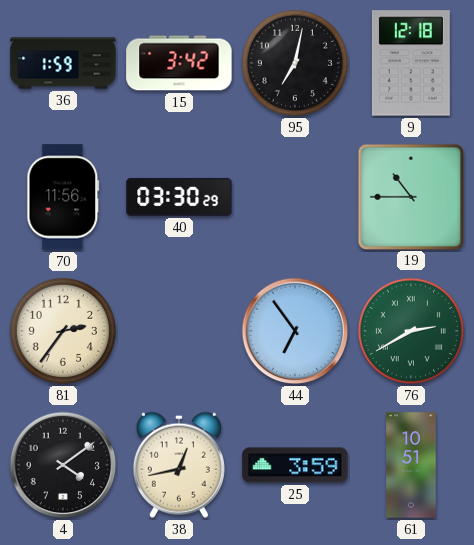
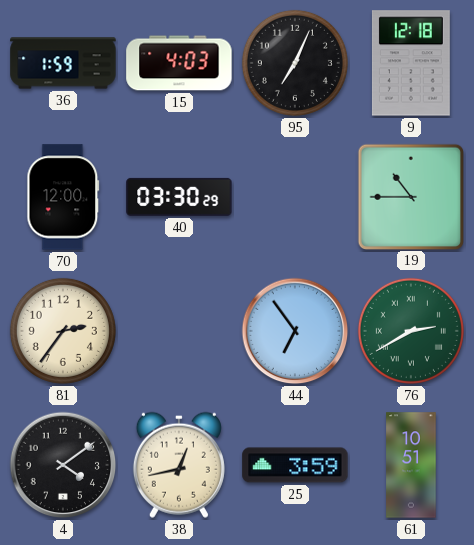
15: 3:42 -> 4:03
95: 7:02 -> 7:04
70: 11:56 -> 12:00
